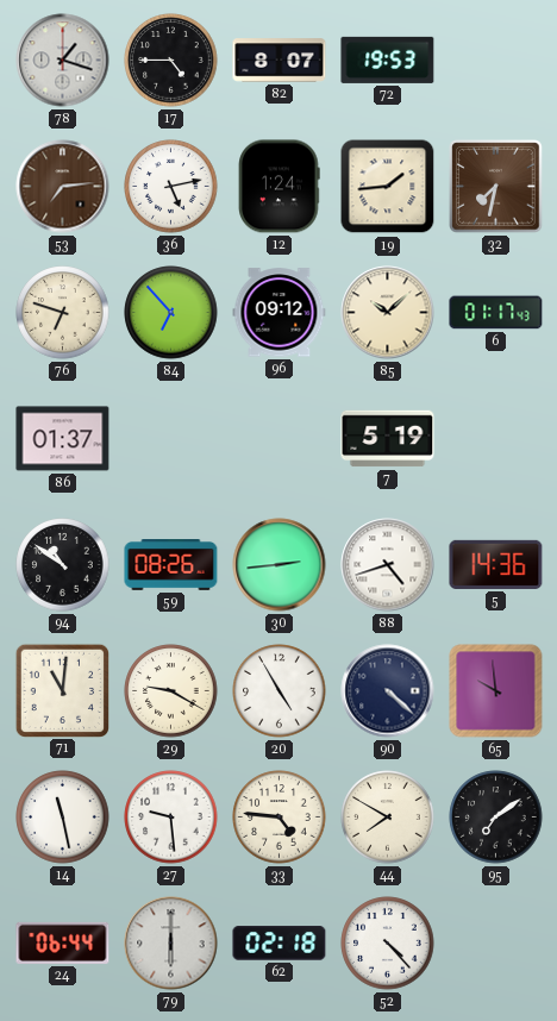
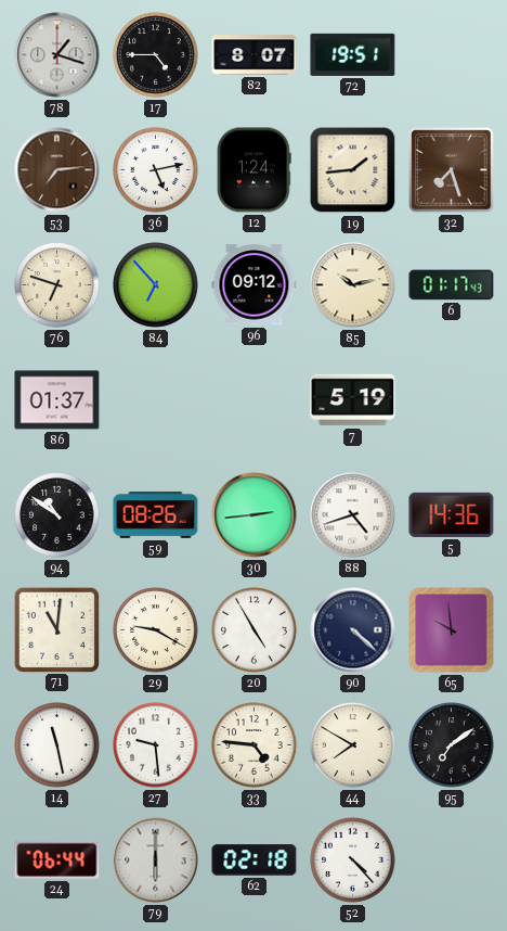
72: 19:53 -> 19:51
32: 7:32 -> 7:27
85: 10:08 -> 10:13
